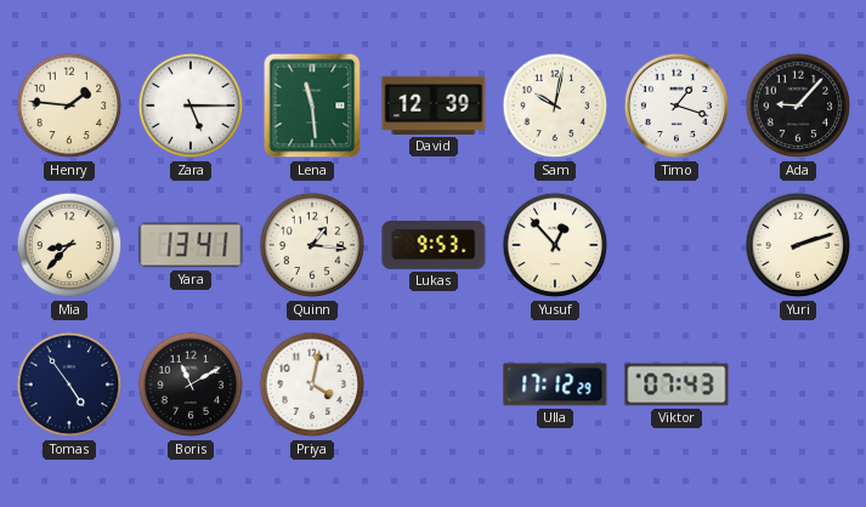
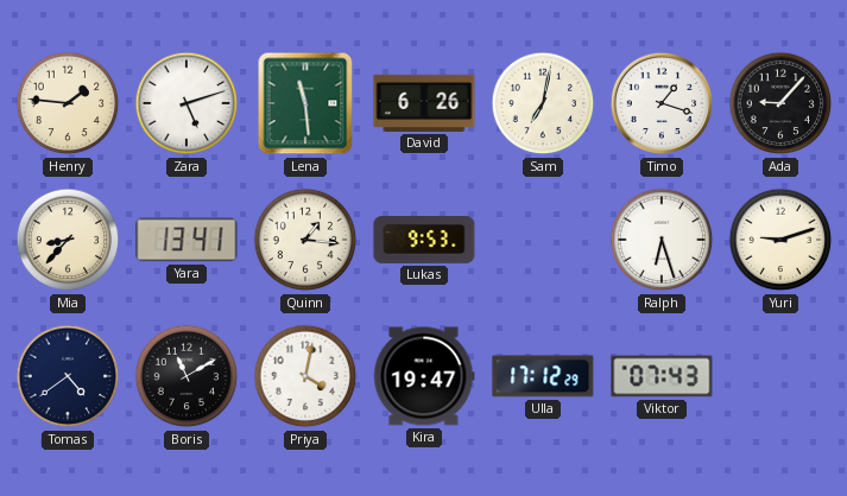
Zara: 5:15 -> 5:12
David: 12:39 -> 6:26
Sam: 10:02 -> 7:02
Yusuf: 12:53 -> none
Ralph: none -> 6:27
Yuri: 2:12 -> 9:12
Tomas: 4:54 -> 4:39
Kira: none -> 19:47
